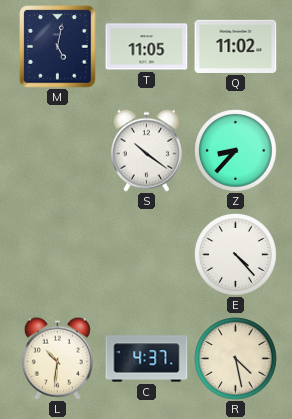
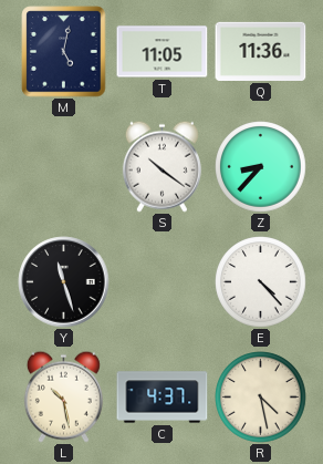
Q: 11:02 -> 11:36
Y: none -> 11:27
L: 10:31 -> 10:28
